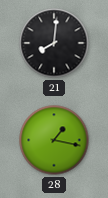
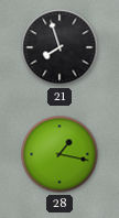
21: 8:01 -> 7:57
